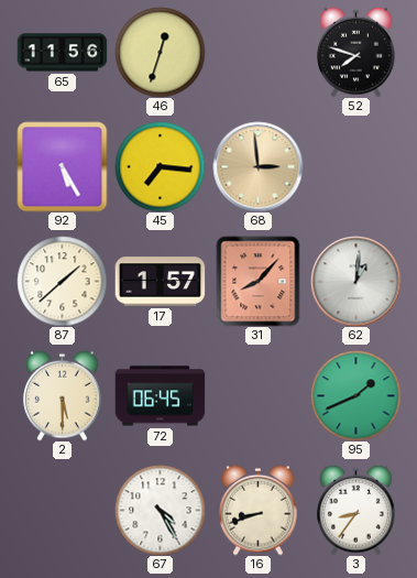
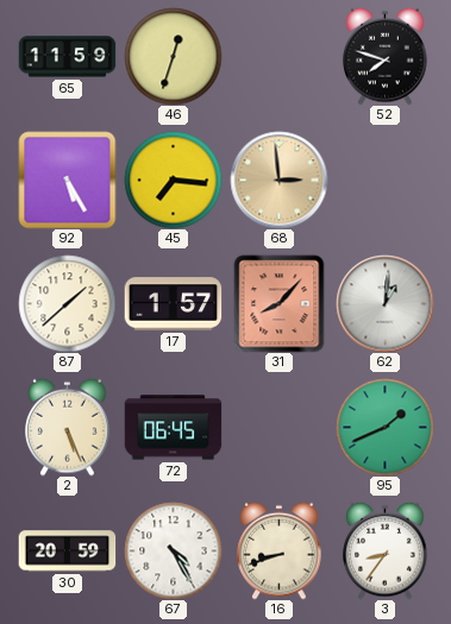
65: 11:56 -> 11:59
2: 5:30 -> 5:26
30: none -> 20:59
